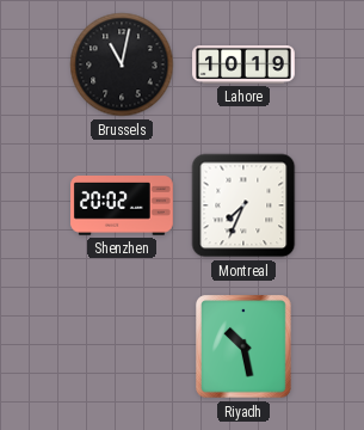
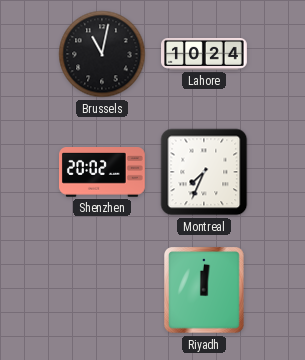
Lahore: 10:19 -> 10:24
Riyadh: 10:28 -> 12:01
